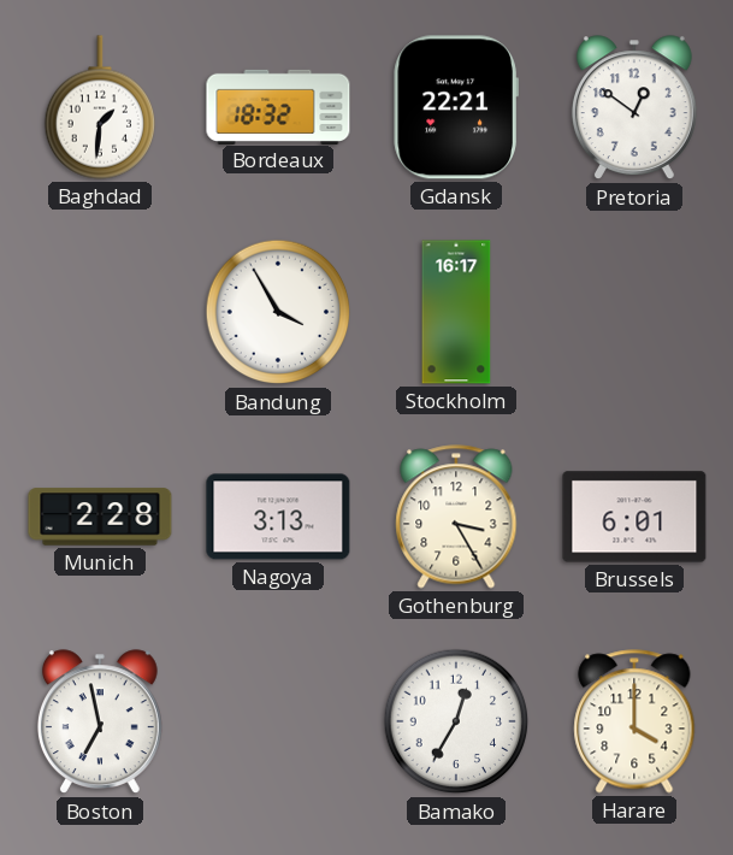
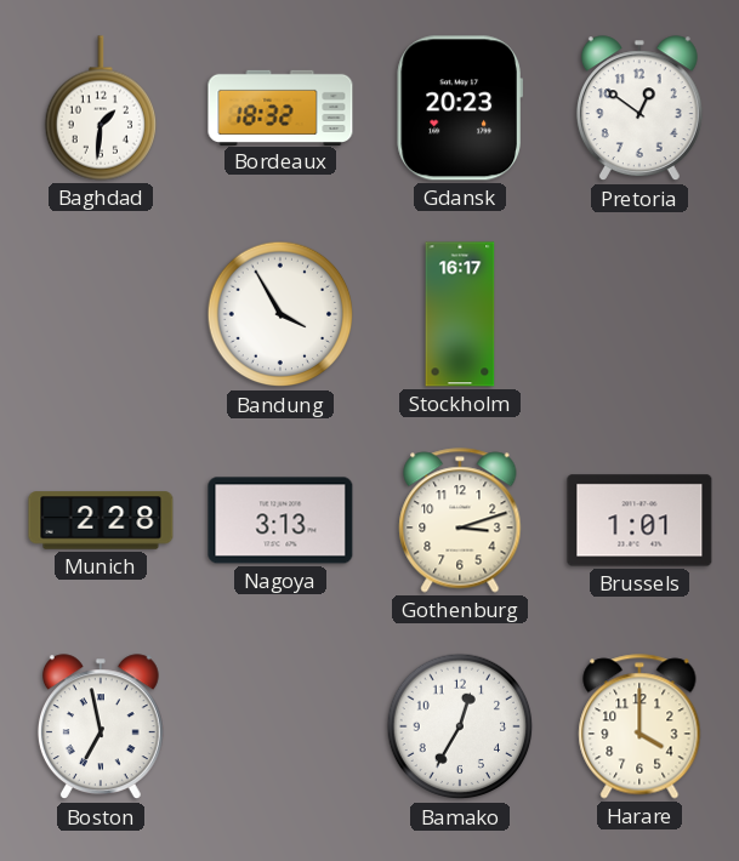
Gdansk: 22:21 -> 20:23
Gothenburg: 3:25 -> 3:12
Brussels: 6:01 -> 1:01
